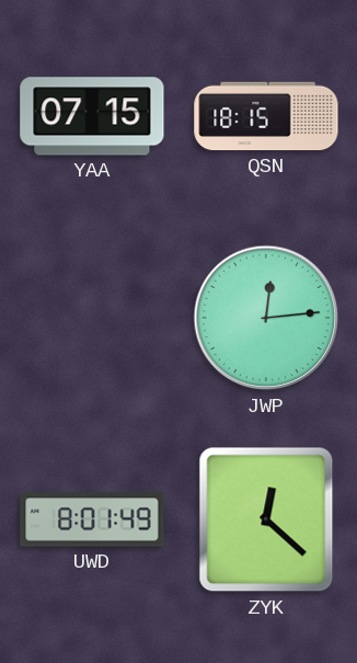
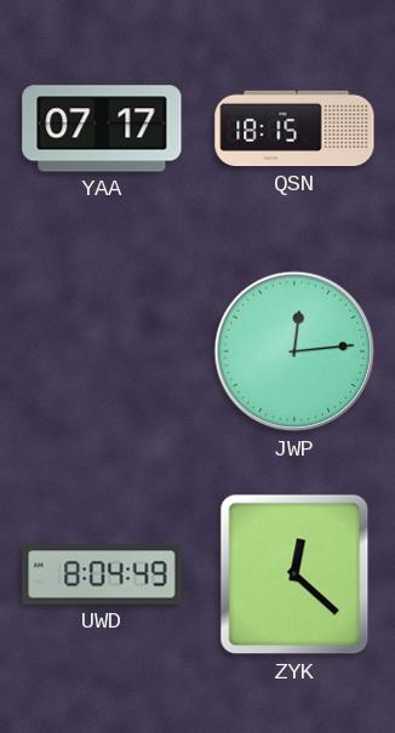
YAA: 07:15 -> 07:17
UWD: 8:01 -> 8:04
